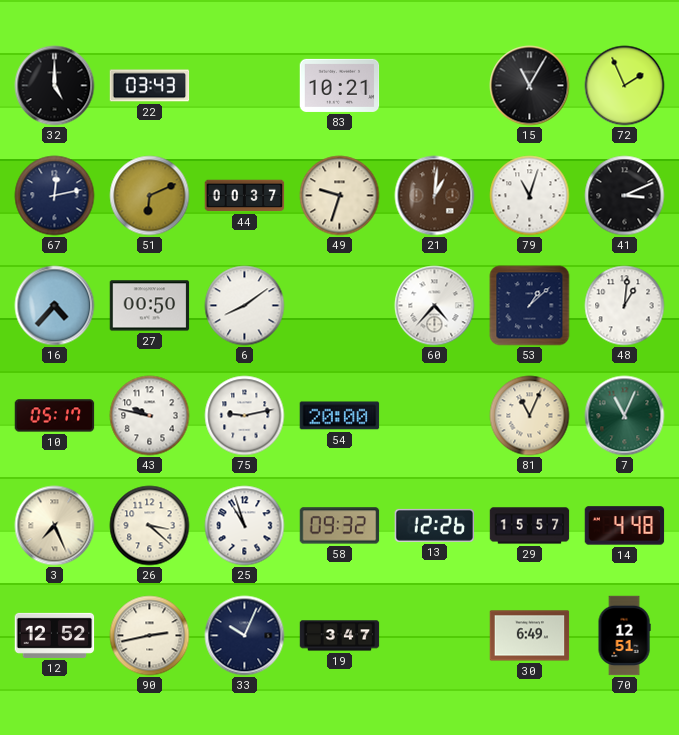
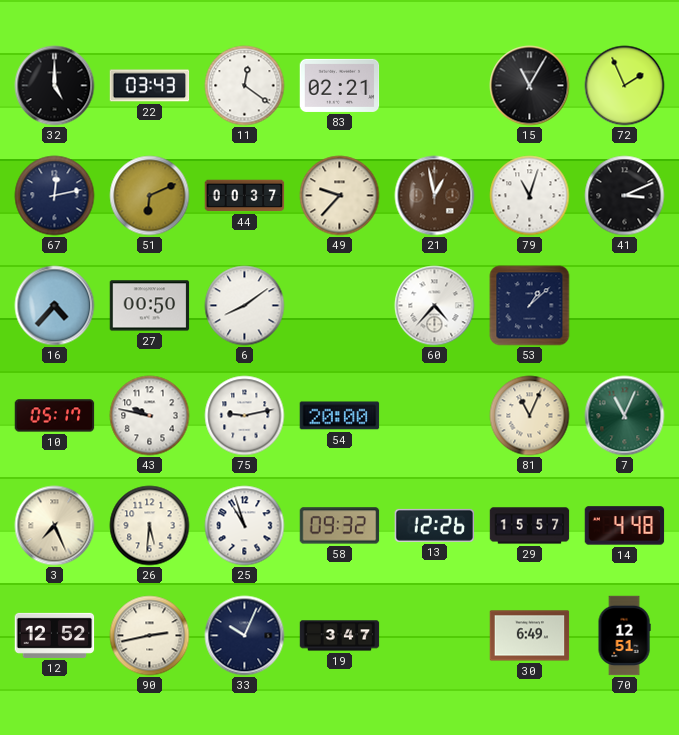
11: none -> 12:21
83: 10:21 -> 02:21
49: 9:33 -> 9:37
21: 1:01 -> 12:58
48: 1:01 -> none
26: 3:22 -> 5:31
